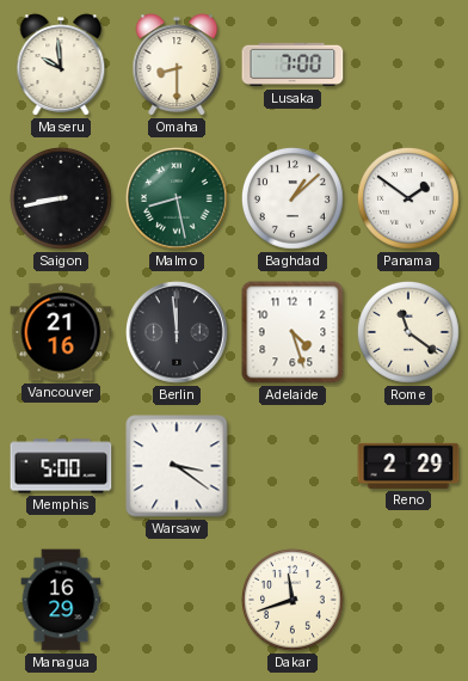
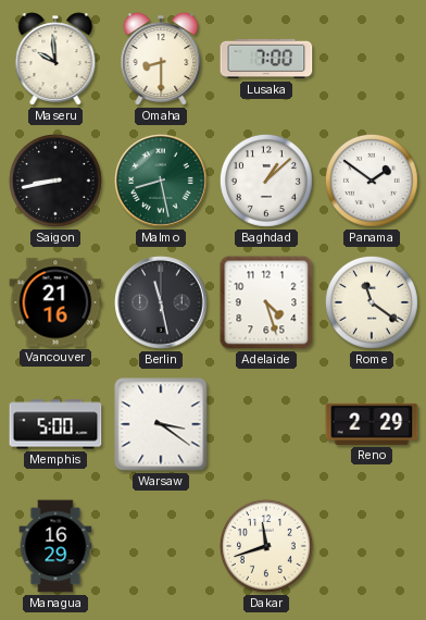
Berlin: 11:59 -> 11:28
